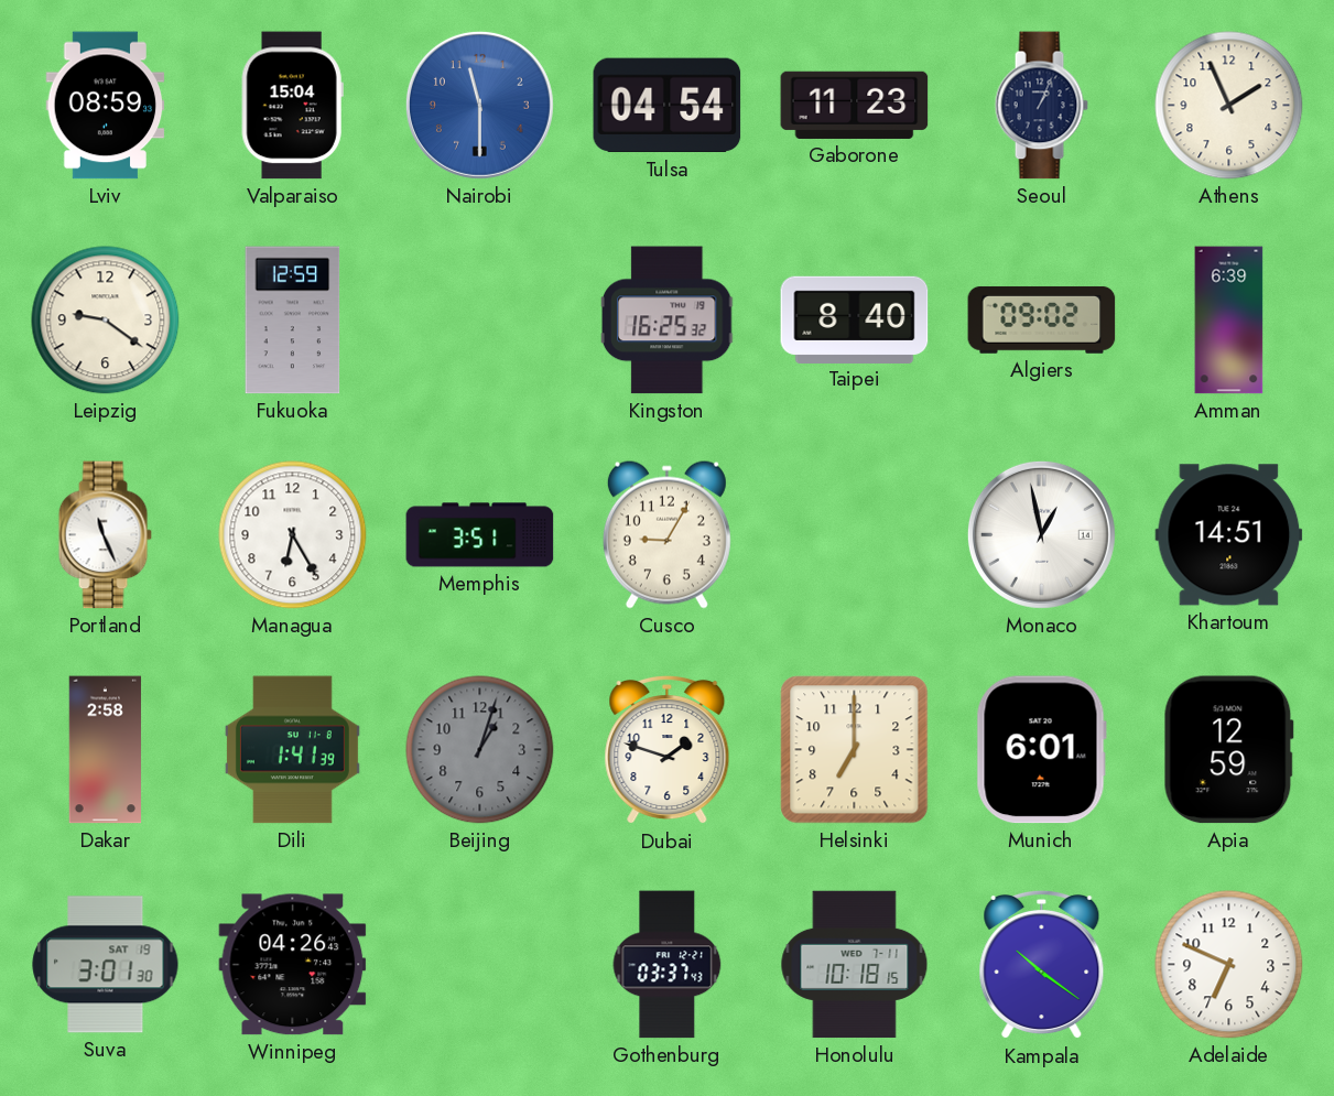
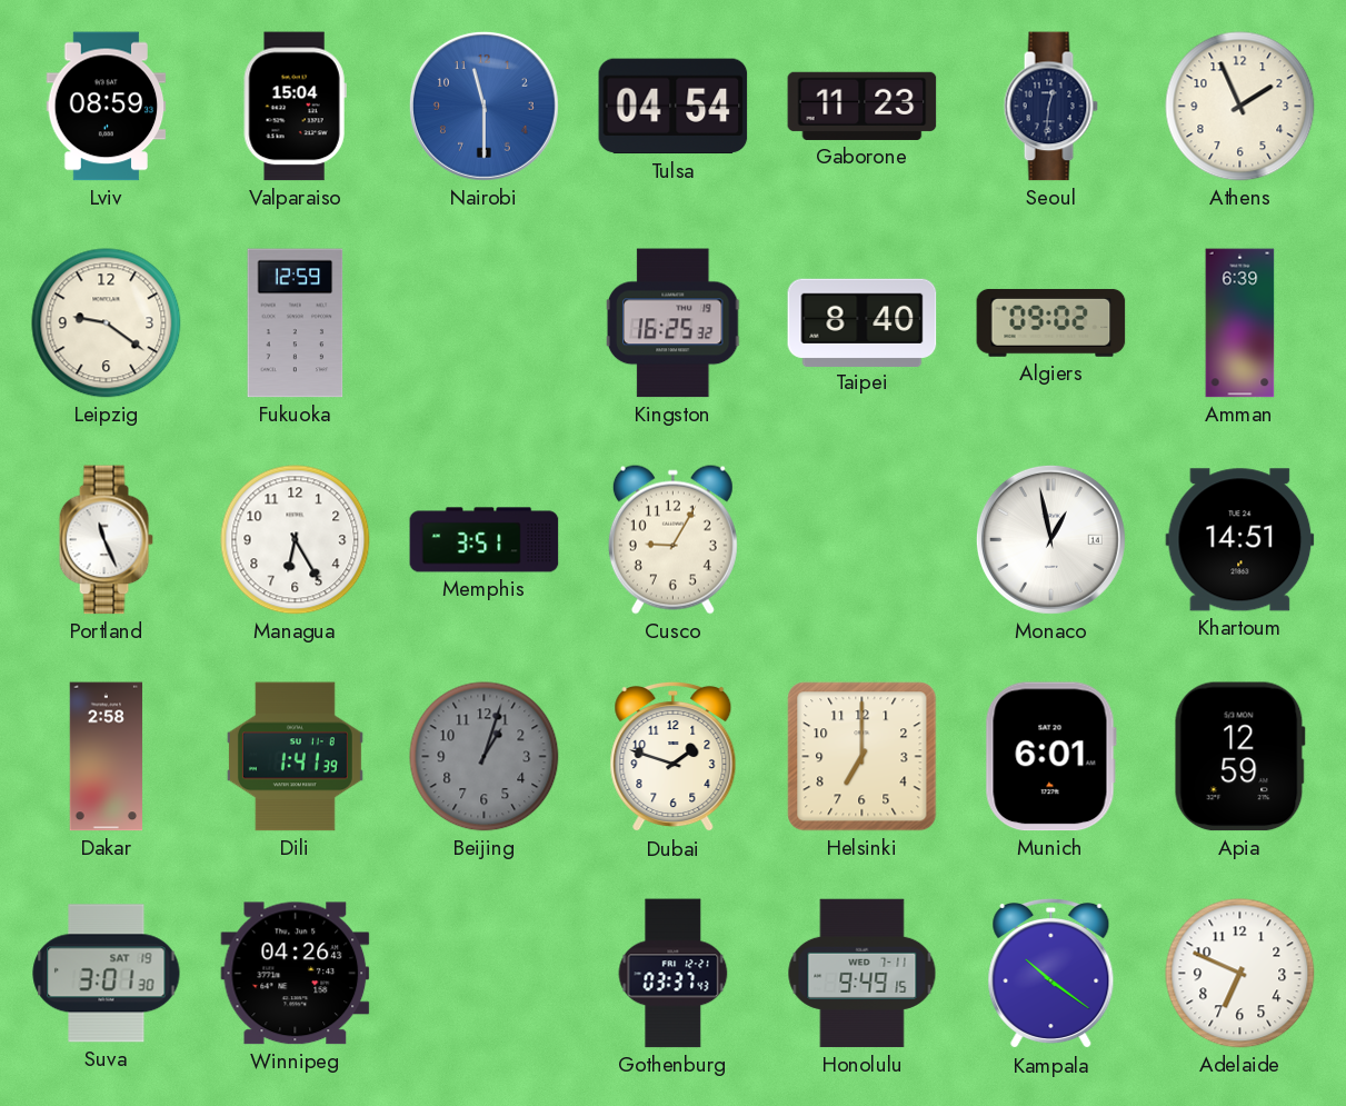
Seoul: 1:04 -> 12:31
Honolulu: 10:18 -> 9:49
